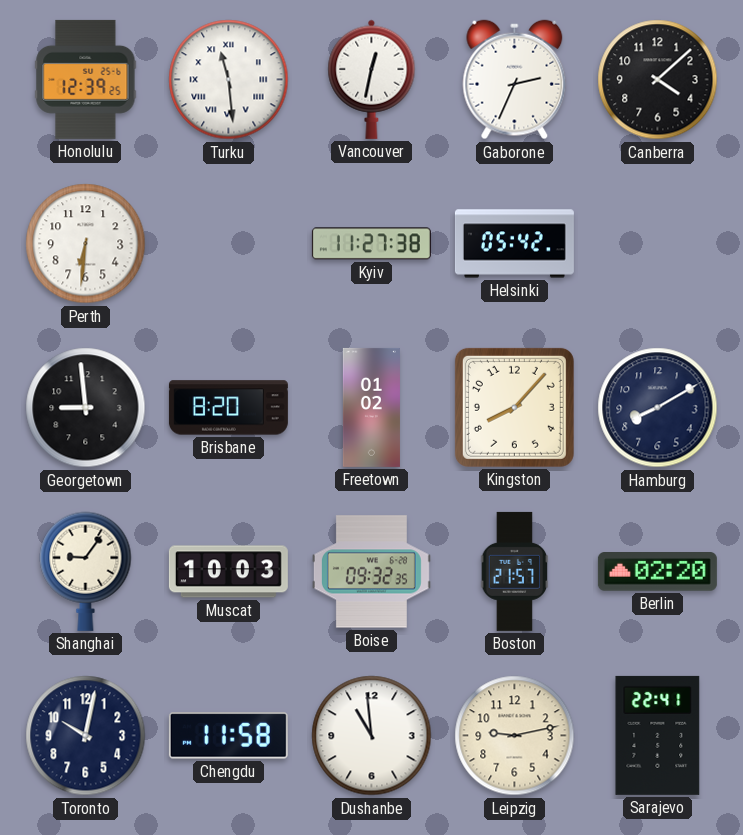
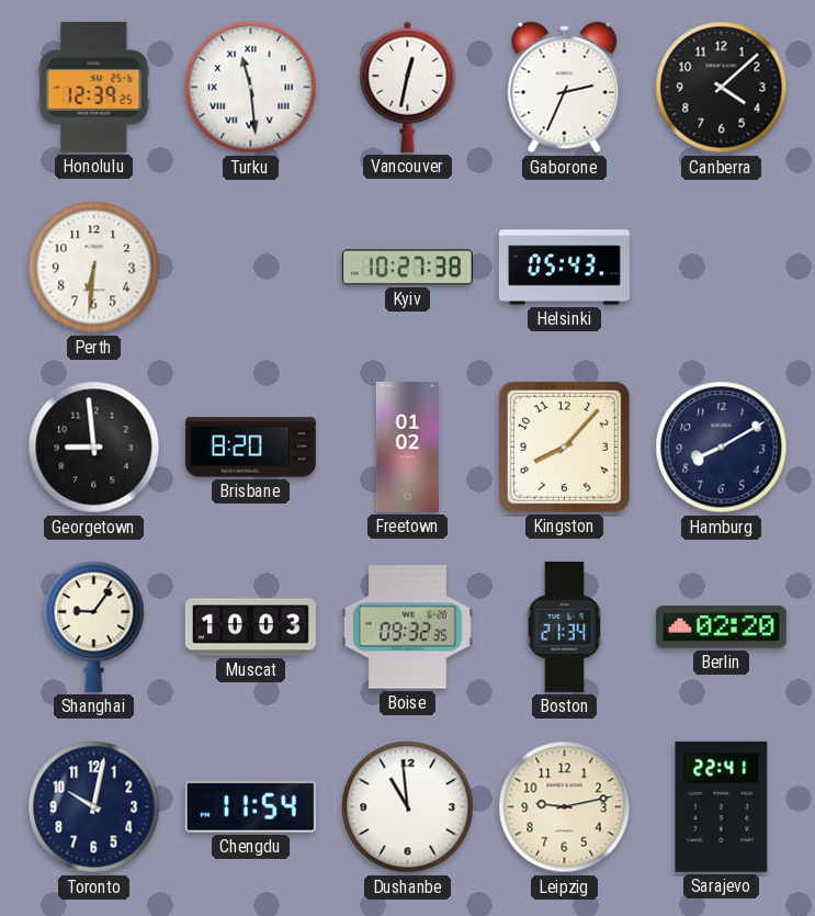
Kyiv: 11:27 -> 10:27
Helsinki: 05:42 -> 05:43
Boston: 21:57 -> 21:34
Chengdu: 11:58 -> 11:54
